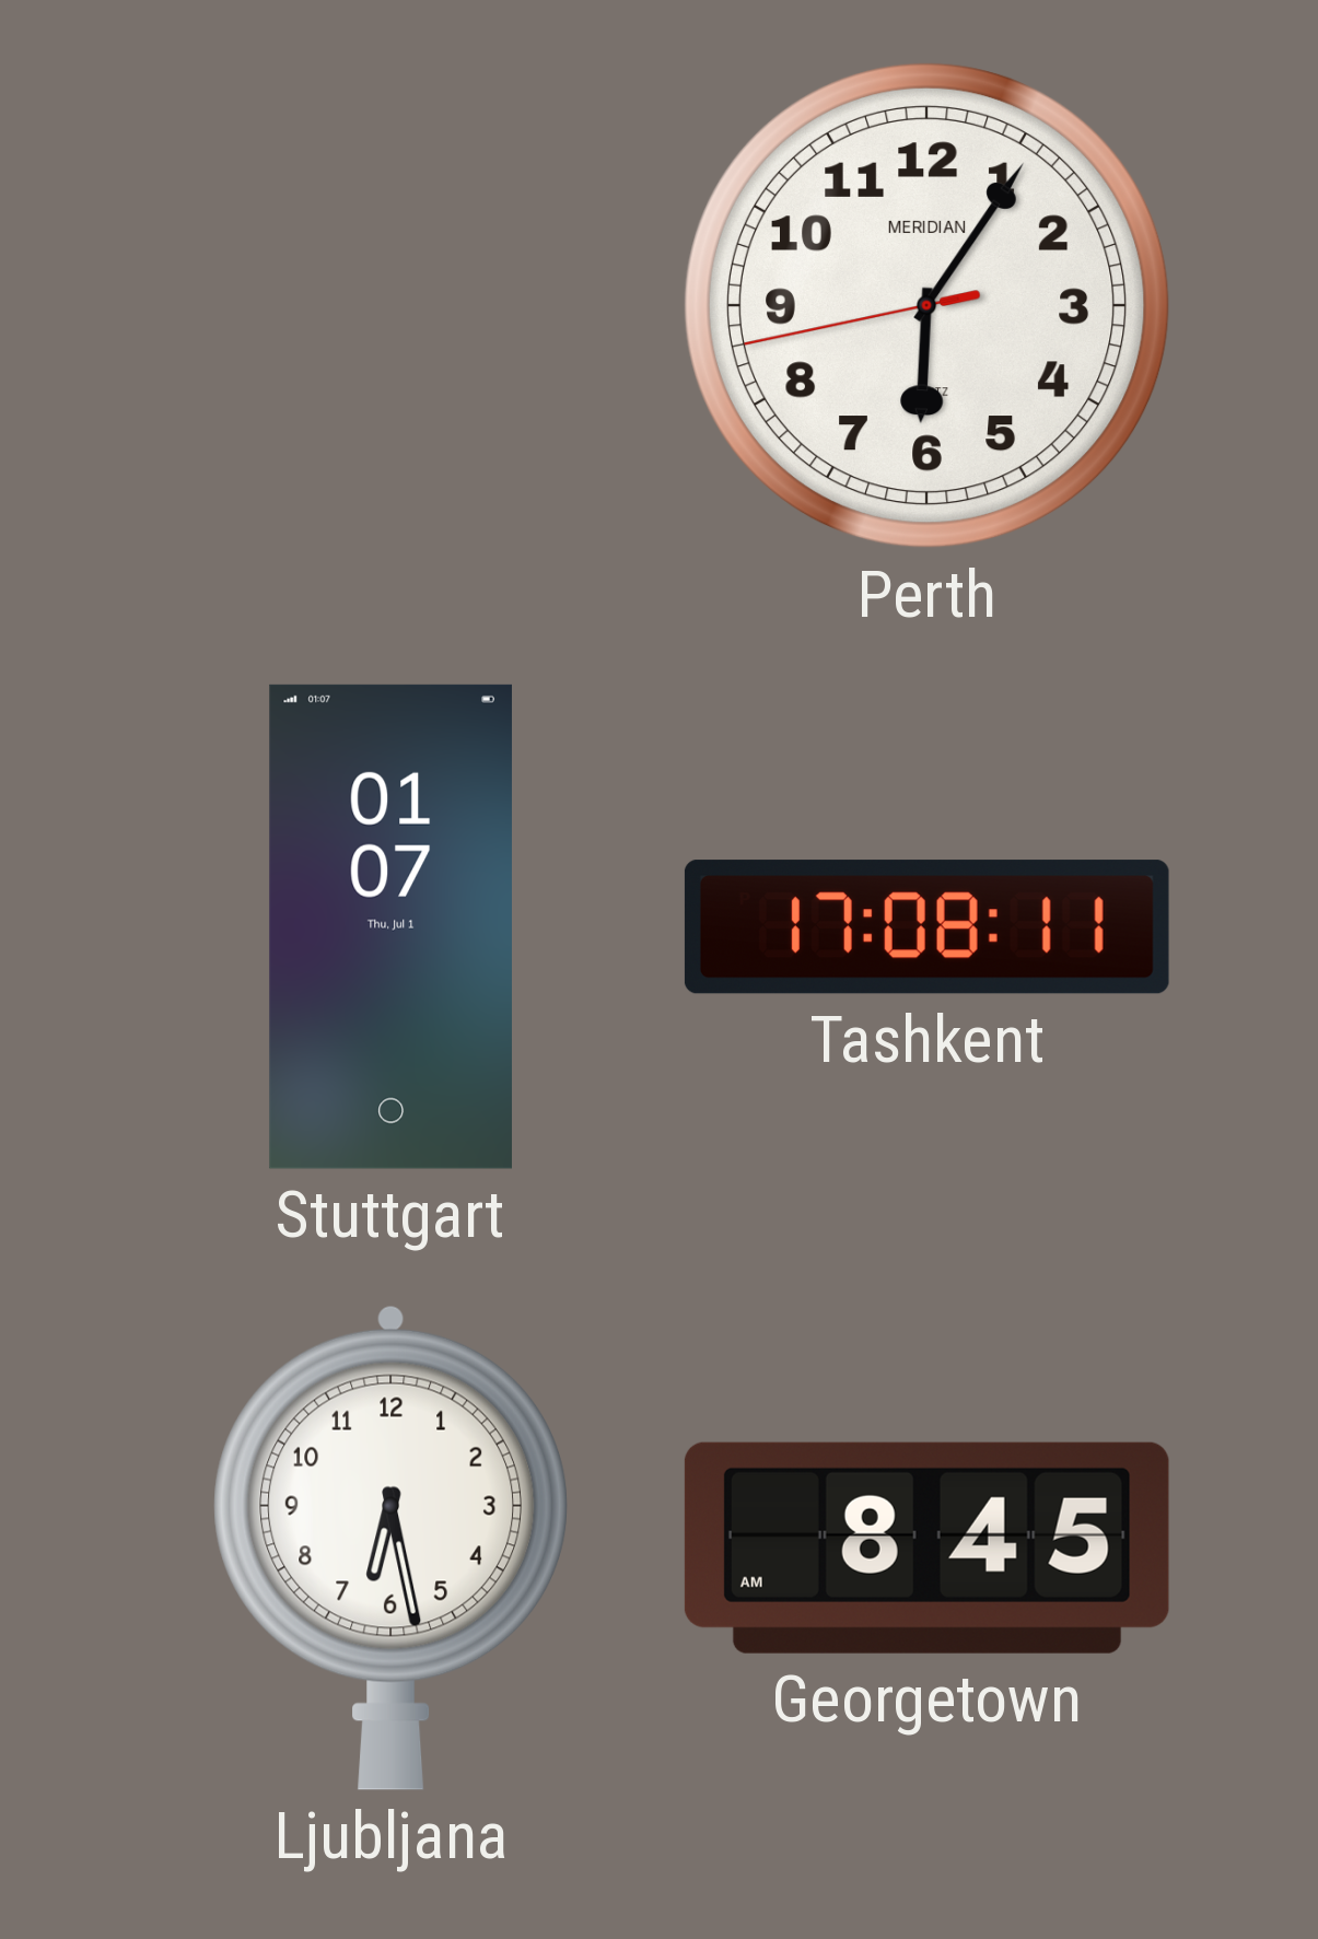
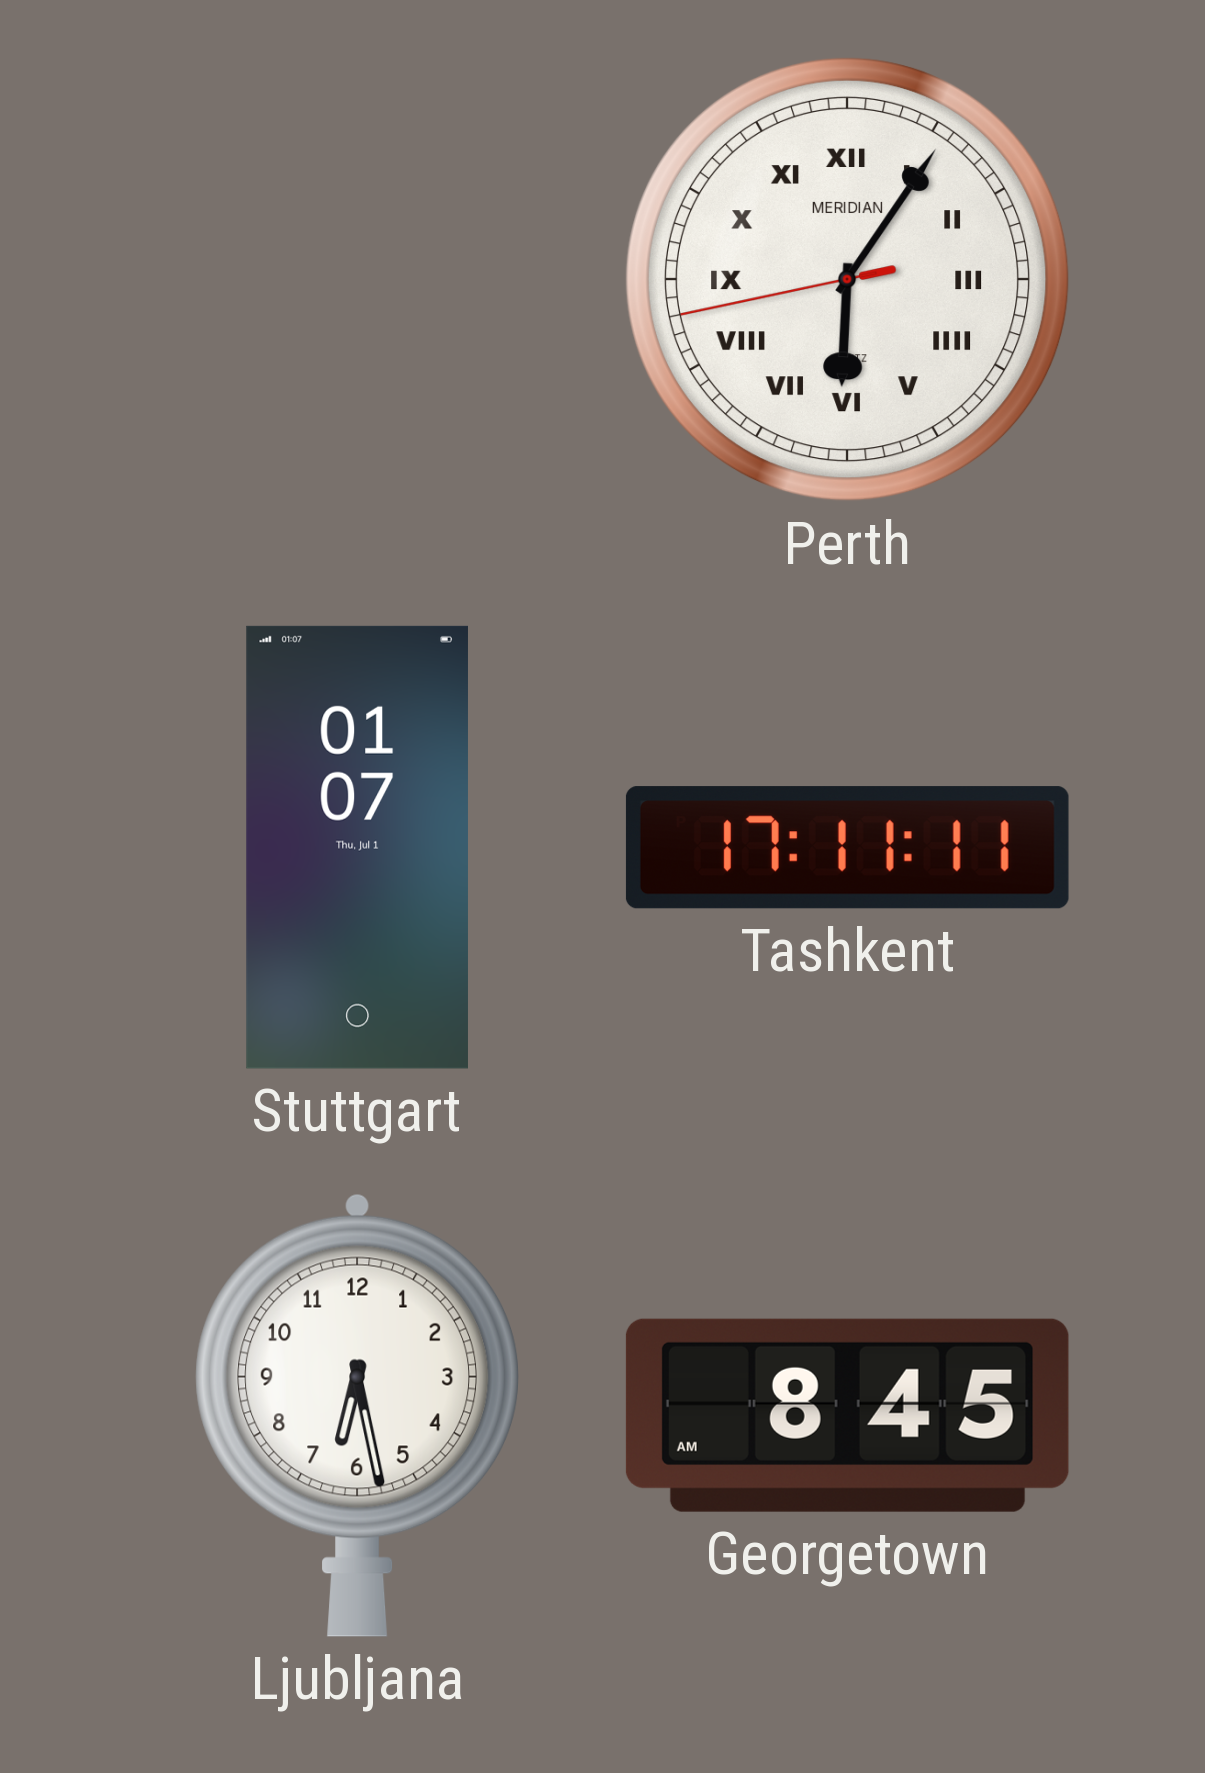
Perth numerals: Arabic -> Roman
Tashkent: 17:08 -> 17:11
